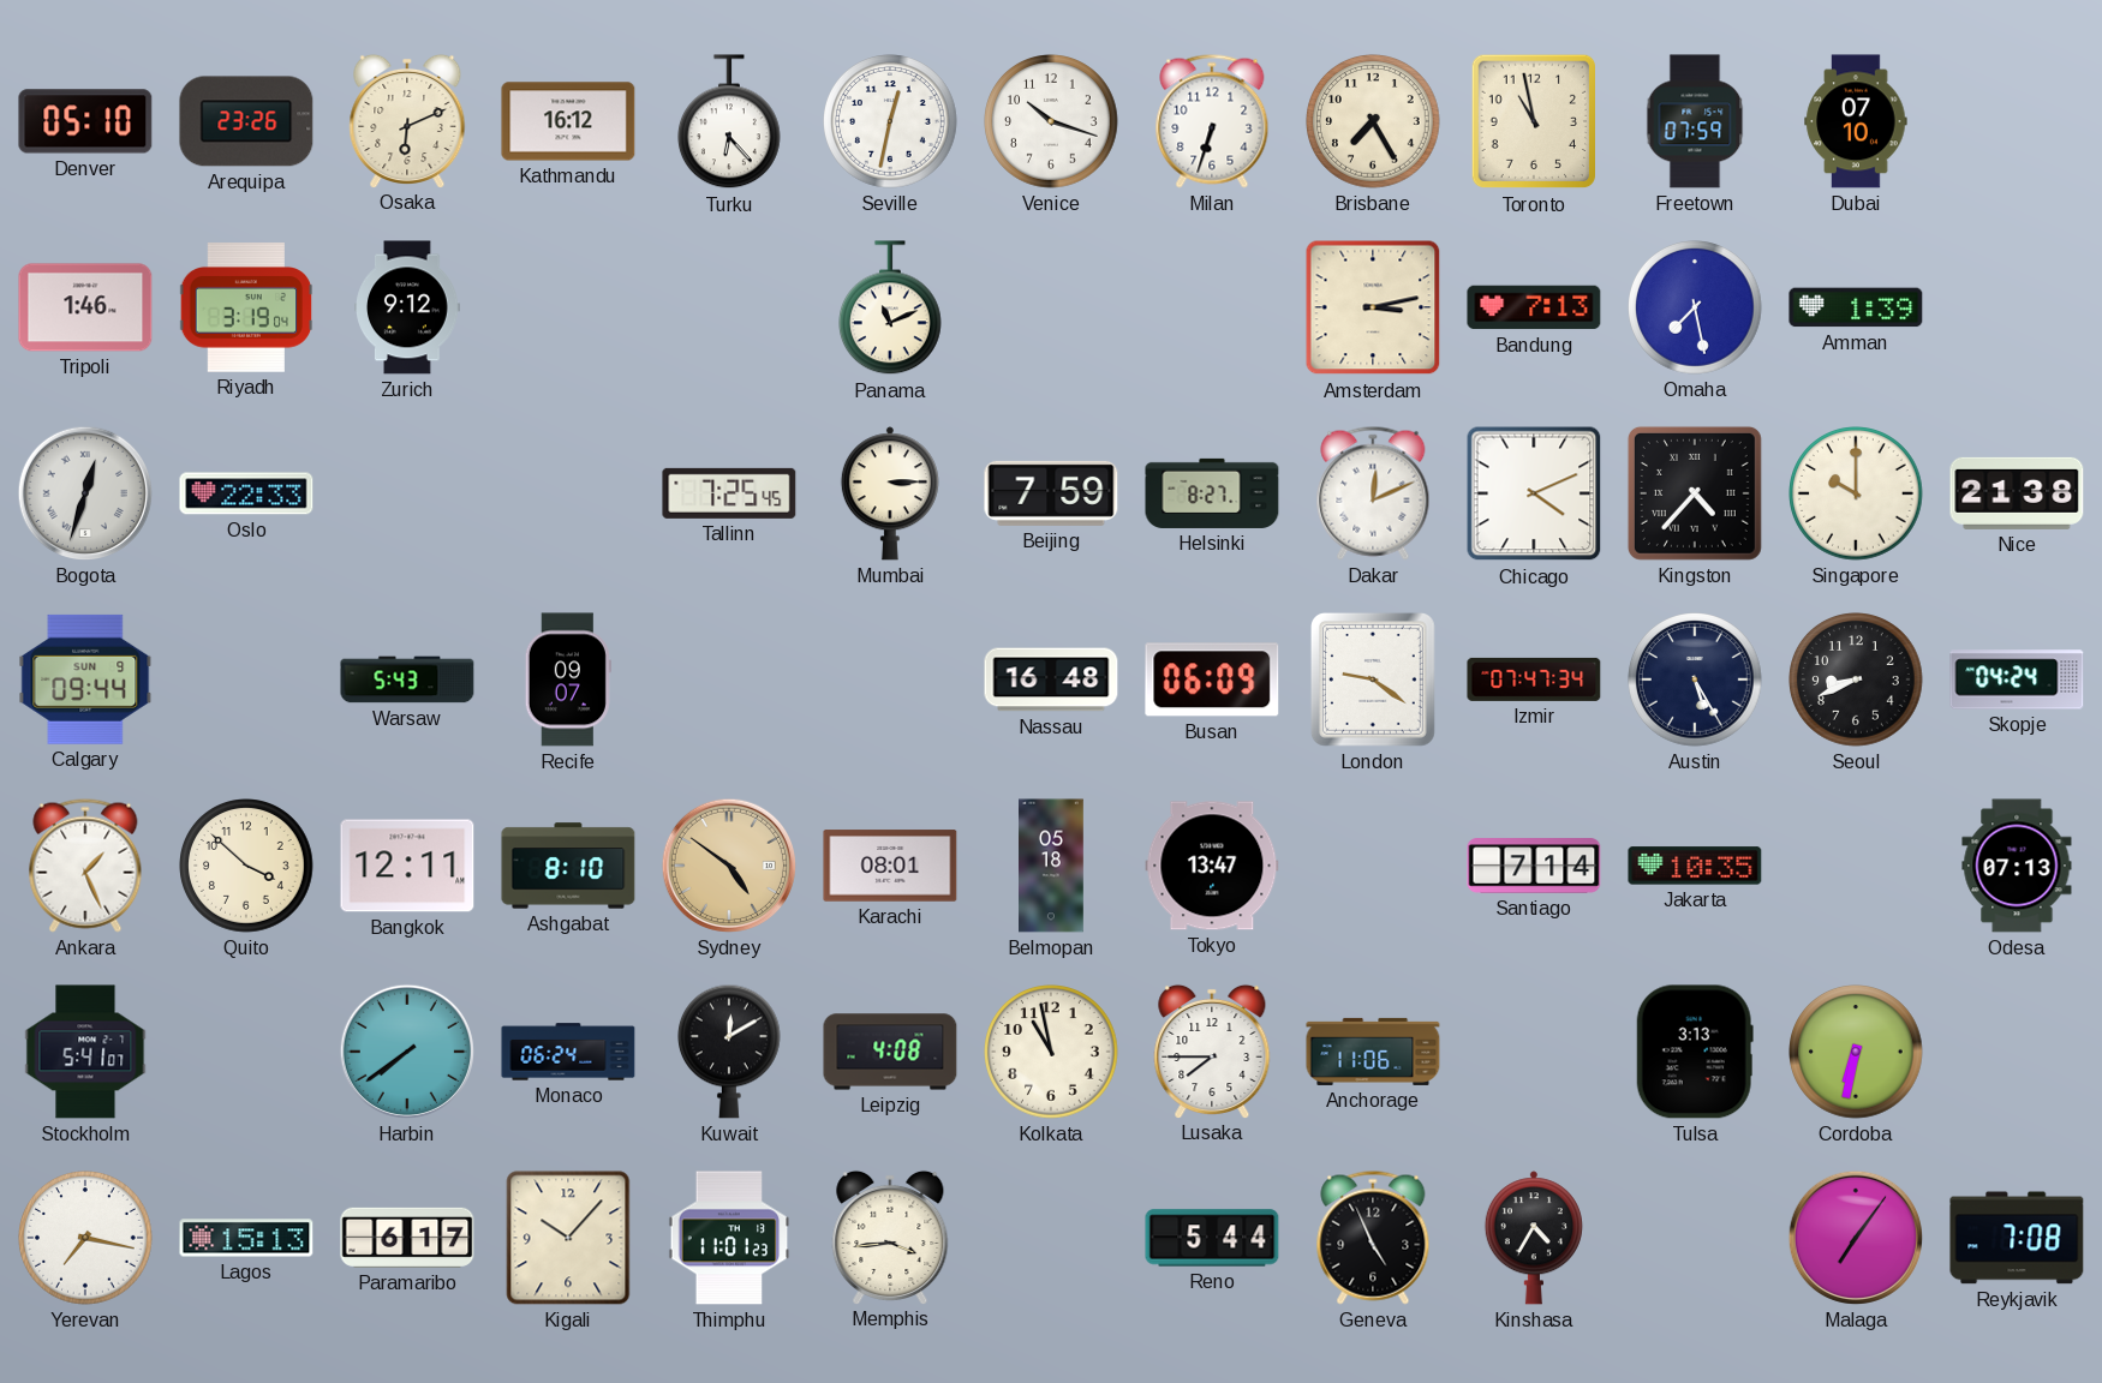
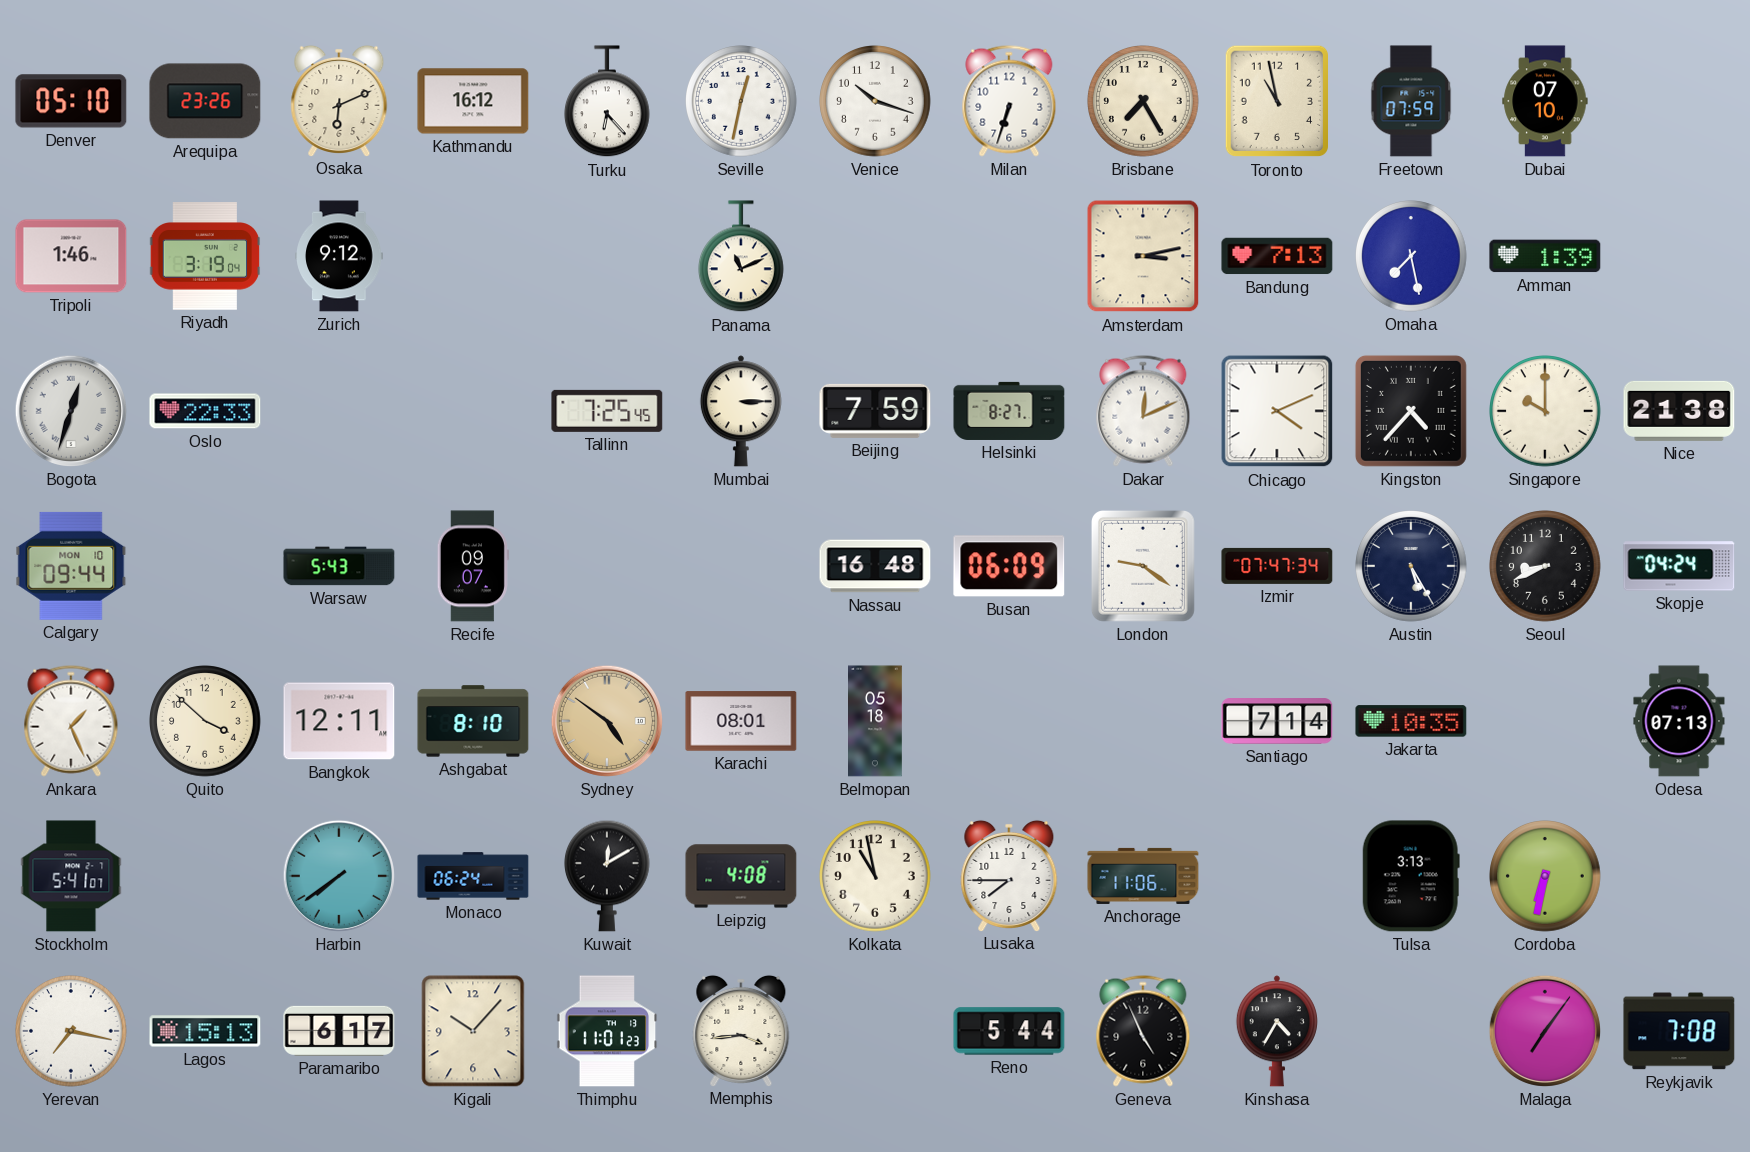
Calgary date: SUN 9 -> MON 10
Tokyo: 13:47 -> none
